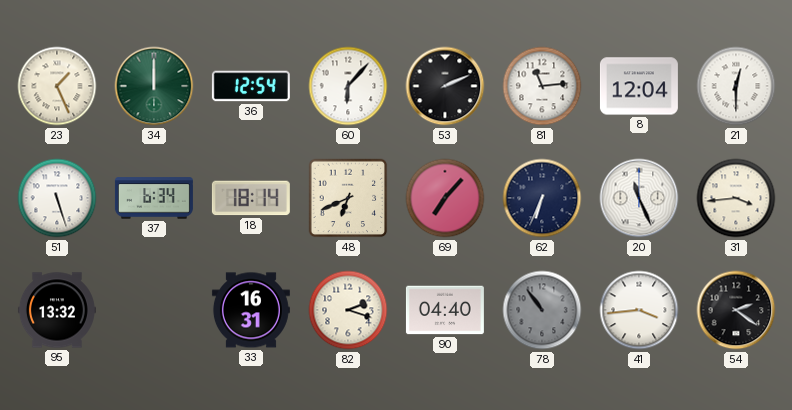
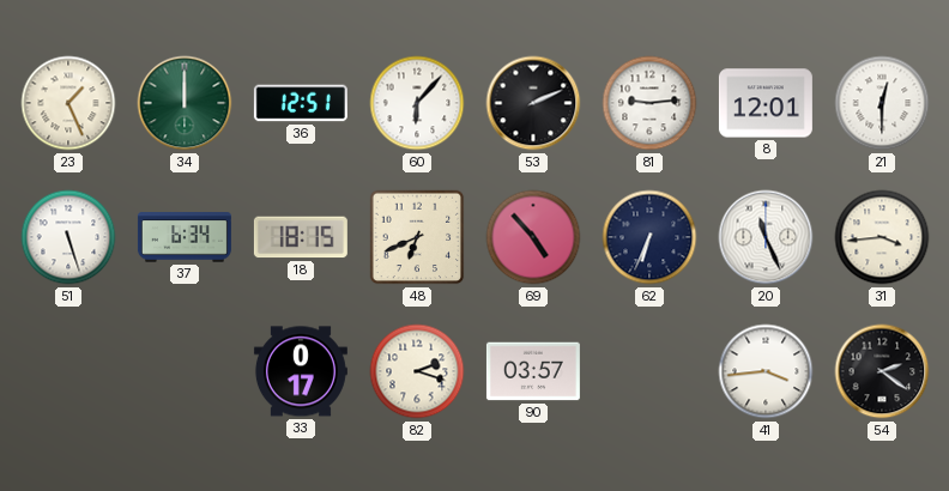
36: 12:54 -> 12:51
81: 11:14 -> 9:14
8: 12:04 -> 12:01
18: 18:14 -> 18:15
69: 7:07 -> 4:53
95: 13:32 -> none
33: 16:31 -> 0:17
90: 04:40 -> 03:57
78: 10:54 -> none
